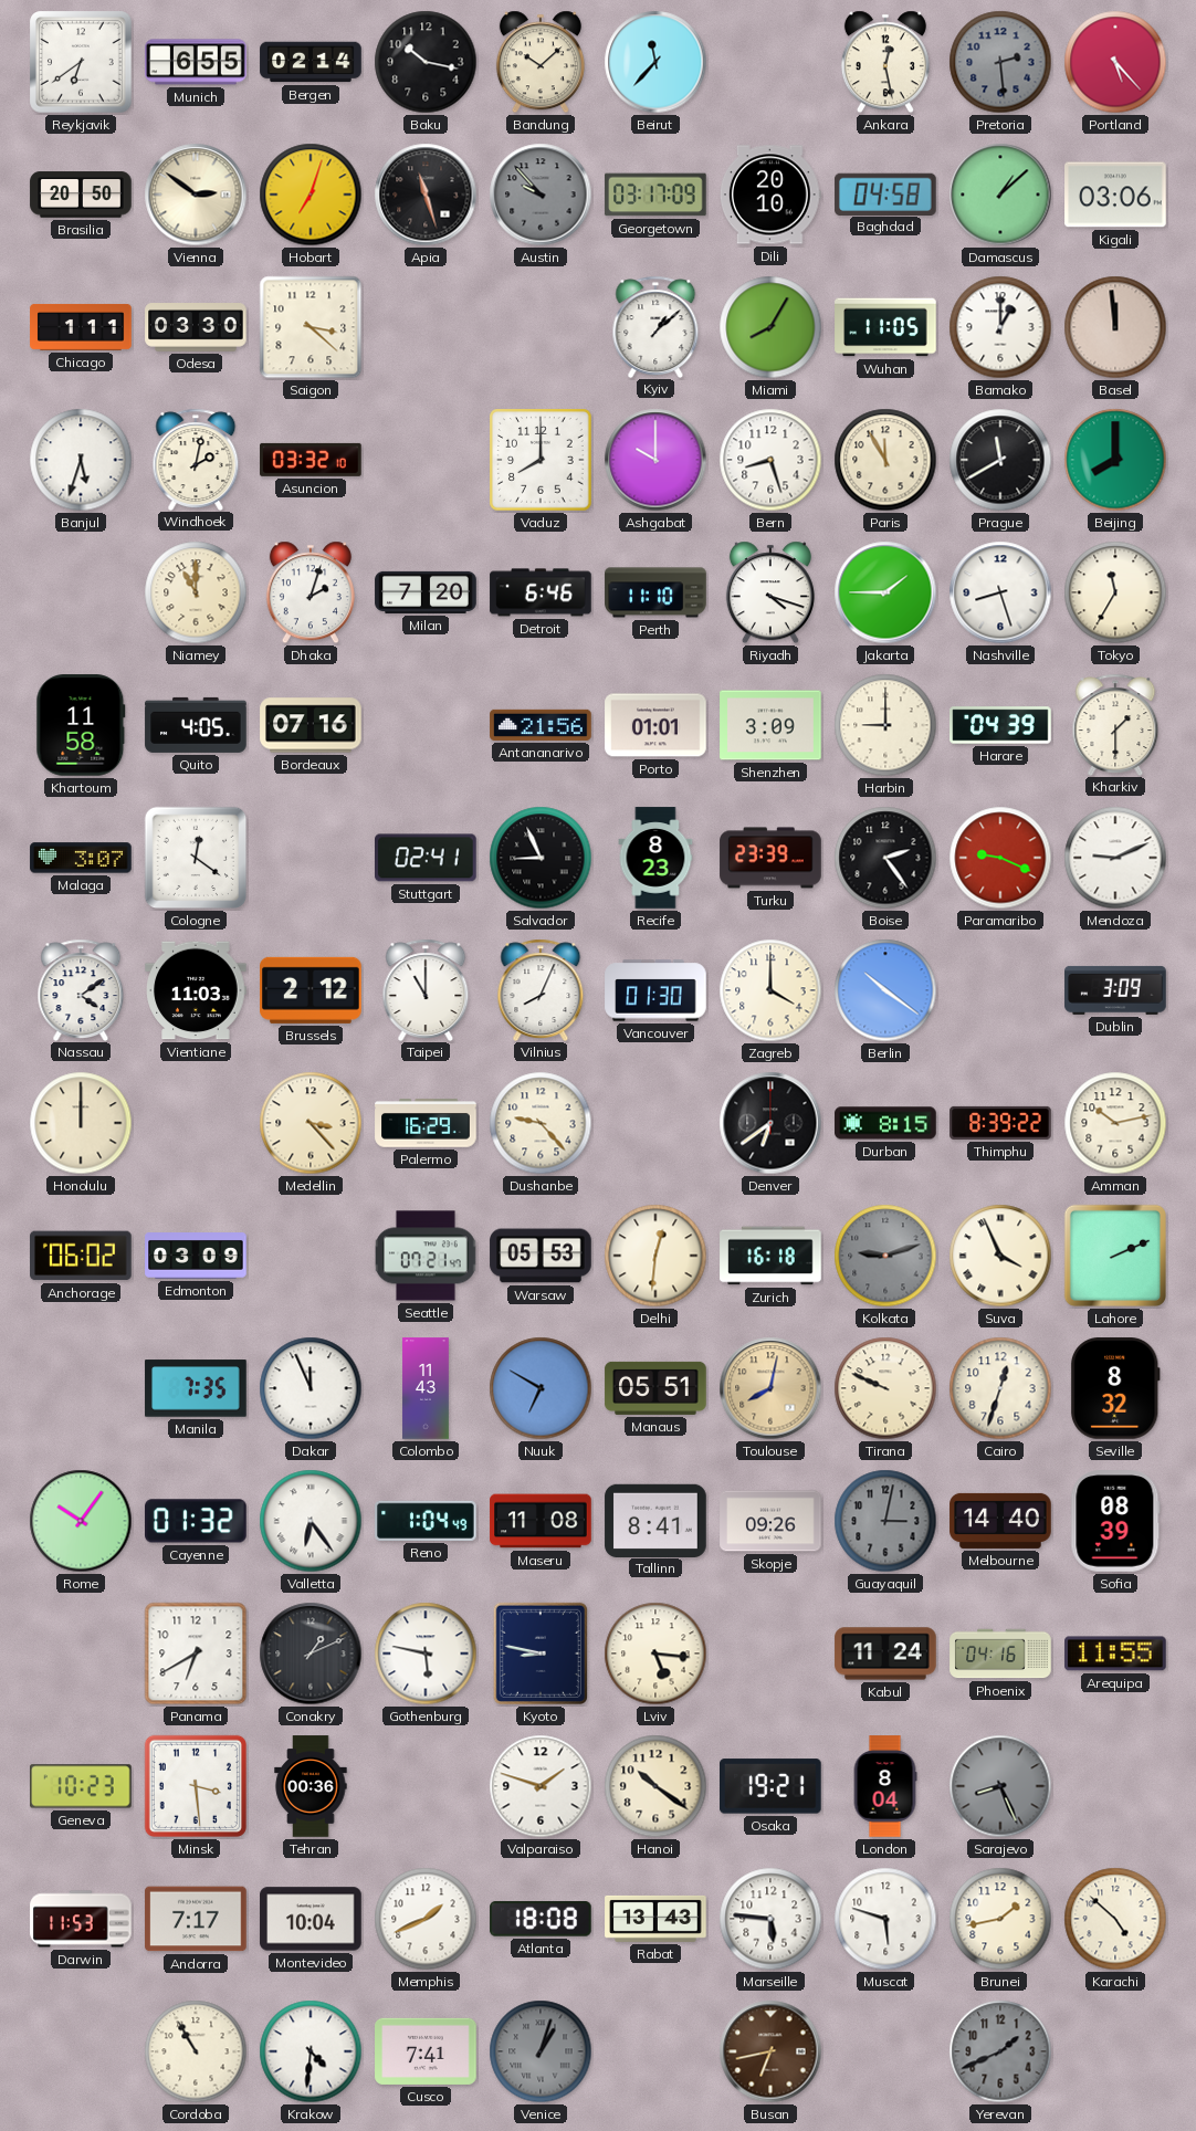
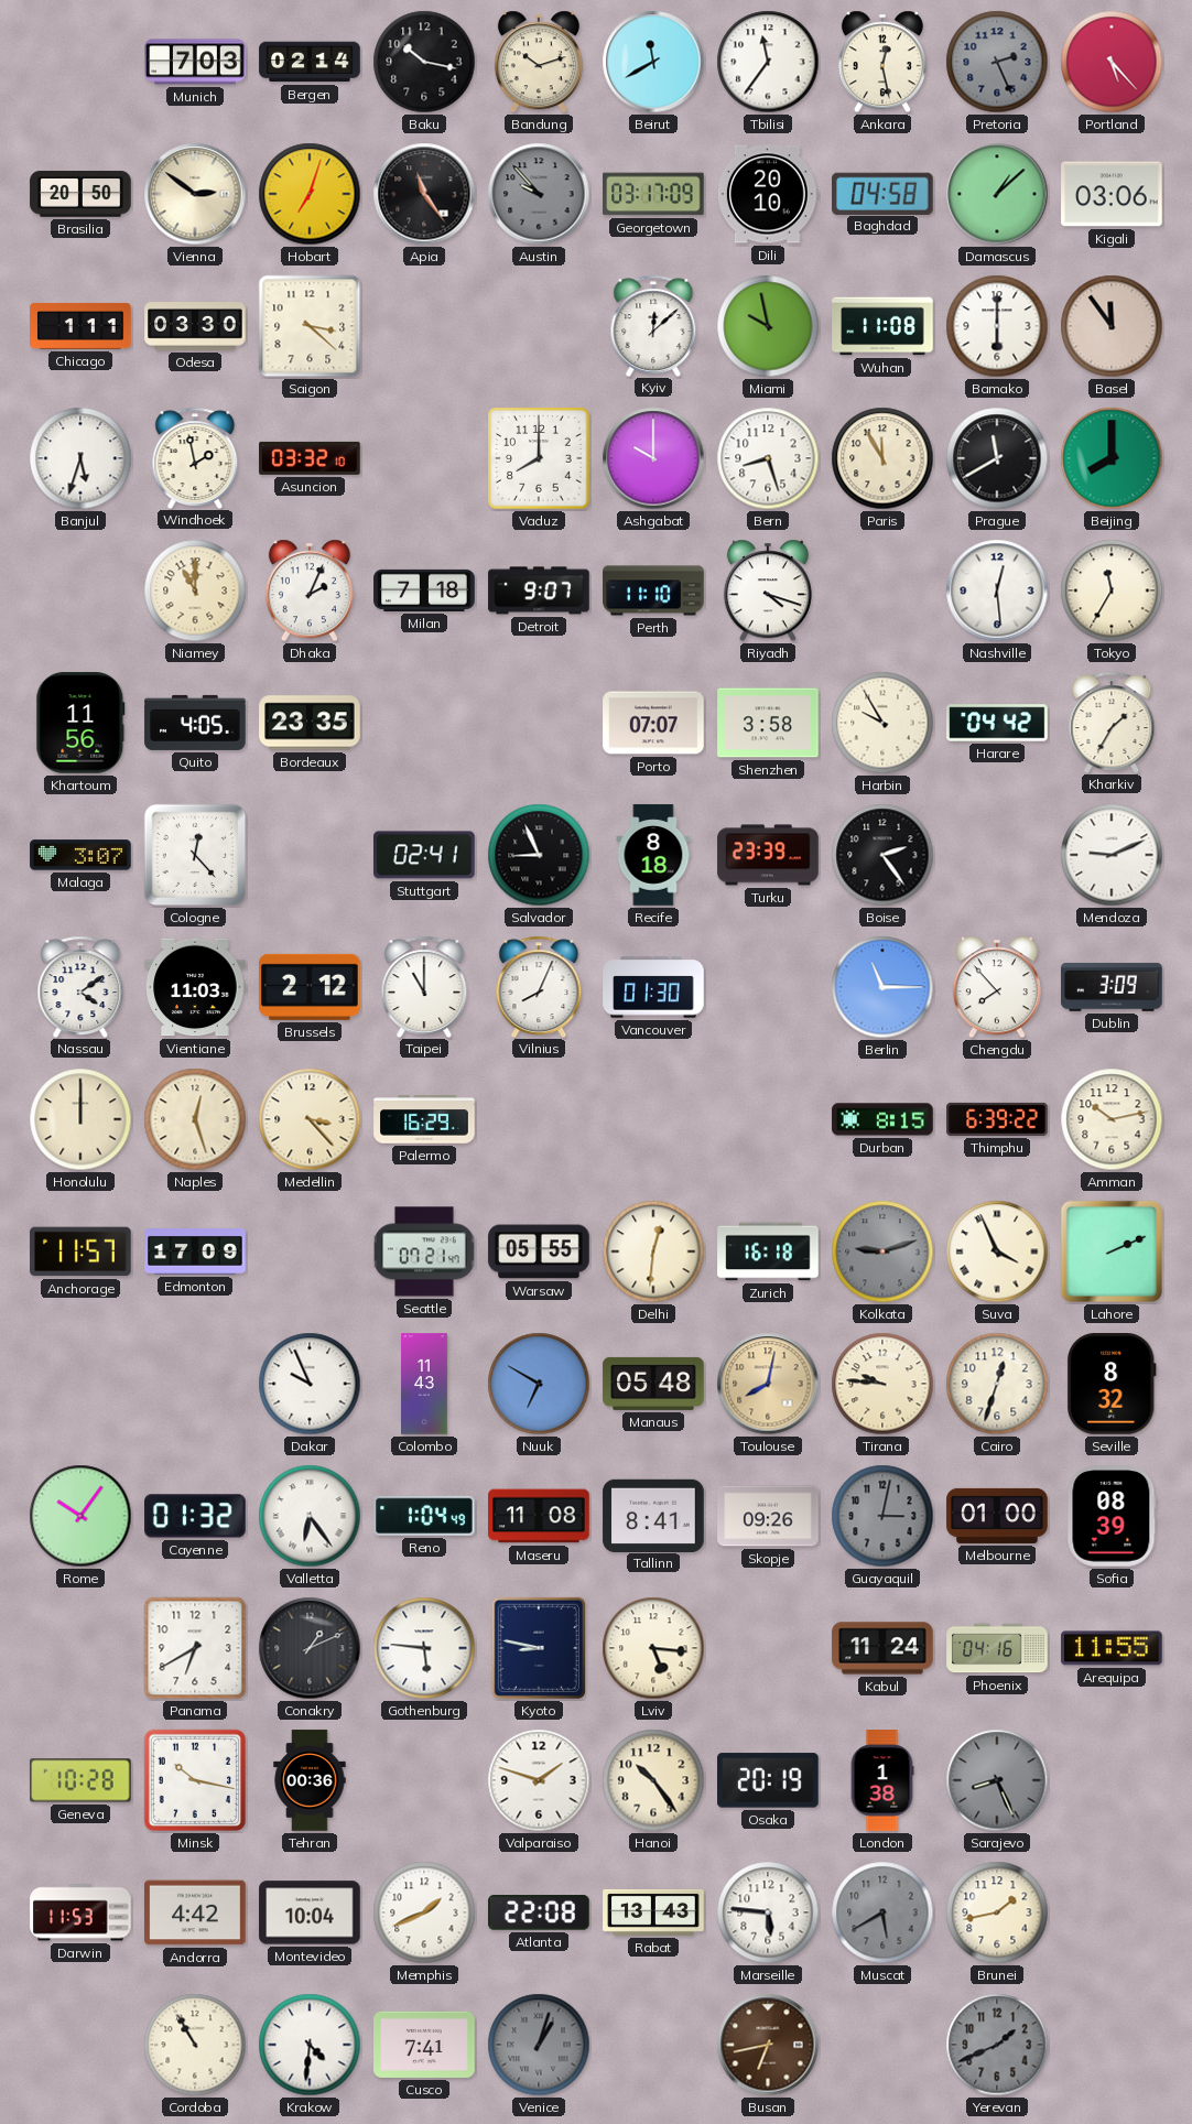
Reykjavik: 6:39 -> none
Munich: 6:55 -> 7:03
Bandung: 10:08 -> 10:12
Beirut: 11:37 -> 11:40
Tbilisi: none -> 11:36
Pretoria: 2:29 -> 2:26
Apia: 11:27 -> 11:24
Kyiv: 1:08 -> 12:08
Miami: 8:05 -> 9:58
Wuhan: 11:05 -> 11:08
Bamako: 1:00 -> 6:00
Basel: 11:59 -> 11:54
Windhoek: 2:02 -> 1:58
Dhaka: 2:03 -> 2:04
Milan: 7:20 -> 7:18
Detroit: 6:46 -> 9:07
Jakarta: 1:45 -> none
Nashville: 8:27 -> 12:29
Khartoum: 11:58 -> 11:56
Bordeaux: 07:16 -> 23:35
Antananarivo: 21:56 -> none
Porto: 01:01 -> 07:07
Shenzhen: 3:09 -> 3:58
Harbin: 9:00 -> 9:55
Harare: 04:39 -> 04:42
Kharkiv: 1:30 -> 1:35
Cologne: 12:21 -> 12:23
Recife: 8:23 -> 8:18
Paramaribo: 9:19 -> none
Zagreb: 4:00 -> none
Berlin: 10:21 -> 11:15
Chengdu: none -> 7:53
Naples: none -> 12:27
Dushanbe: 9:23 -> none
Denver: 6:39 -> none
Thimphu: 8:39 -> 6:39
Anchorage: 06:02 -> 11:57
Edmonton: 03:09 -> 17:09
Warsaw: 05:53 -> 05:55
Manila: 7:35 -> none
Dakar: 11:56 -> 9:56
Manaus: 05:51 -> 05:48
Tirana: 9:49 -> 9:46
Melbourne: 14:40 -> 01:00
Gothenburg: 5:47 -> 5:46
Geneva: 10:23 -> 10:28
Minsk: 3:29 -> 10:17
Hanoi: 10:21 -> 10:24
Osaka: 19:21 -> 20:19
London: 8:04 -> 1:38
Andorra: 7:17 -> 4:42
Atlanta: 18:08 -> 22:08
Muscat: 5:48 -> 5:40
Muscat dial: white -> grey
Karachi: 4:52 -> none
